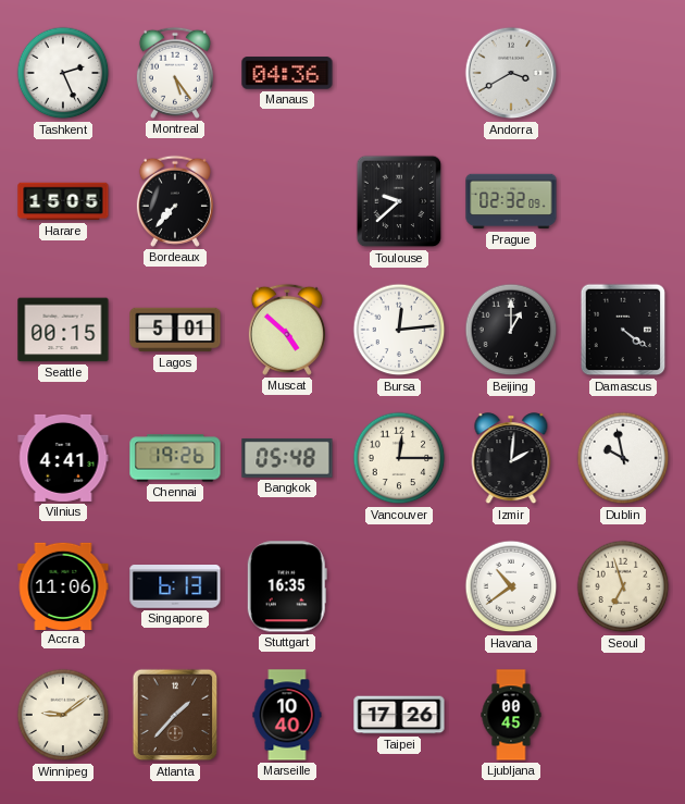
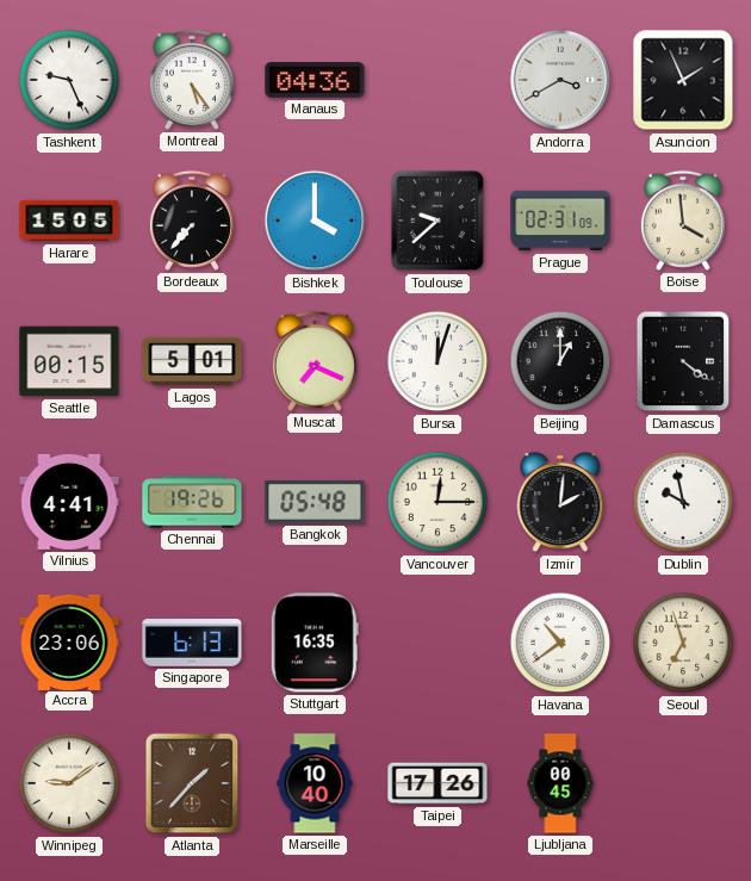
Tashkent: 2:26 -> 9:26
Asuncion: none -> 1:56
Bishkek: none -> 4:00
Prague: 02:32 -> 02:31
Boise: none -> 3:59
Muscat: 4:52 -> 7:19
Bursa: 12:14 -> 12:03
Accra: 11:06 -> 23:06
